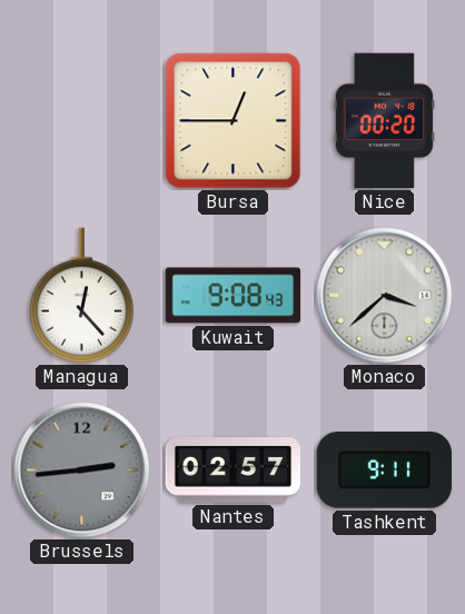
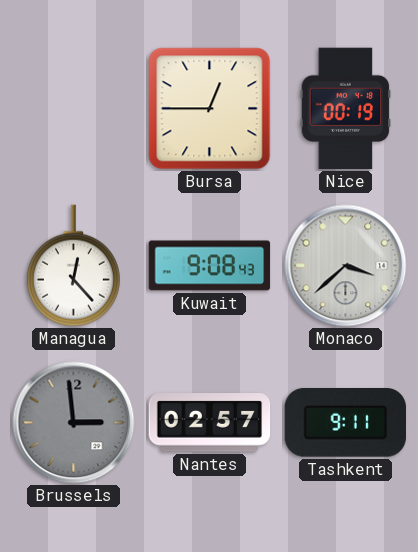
Nice: 00:20 -> 00:19
Brussels: 2:44 -> 2:59
